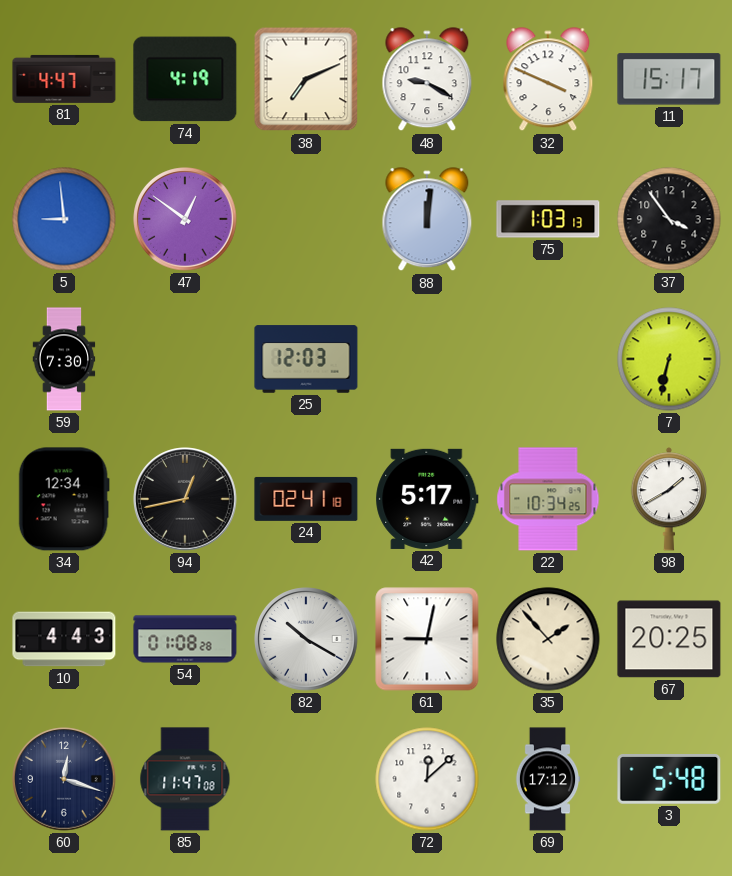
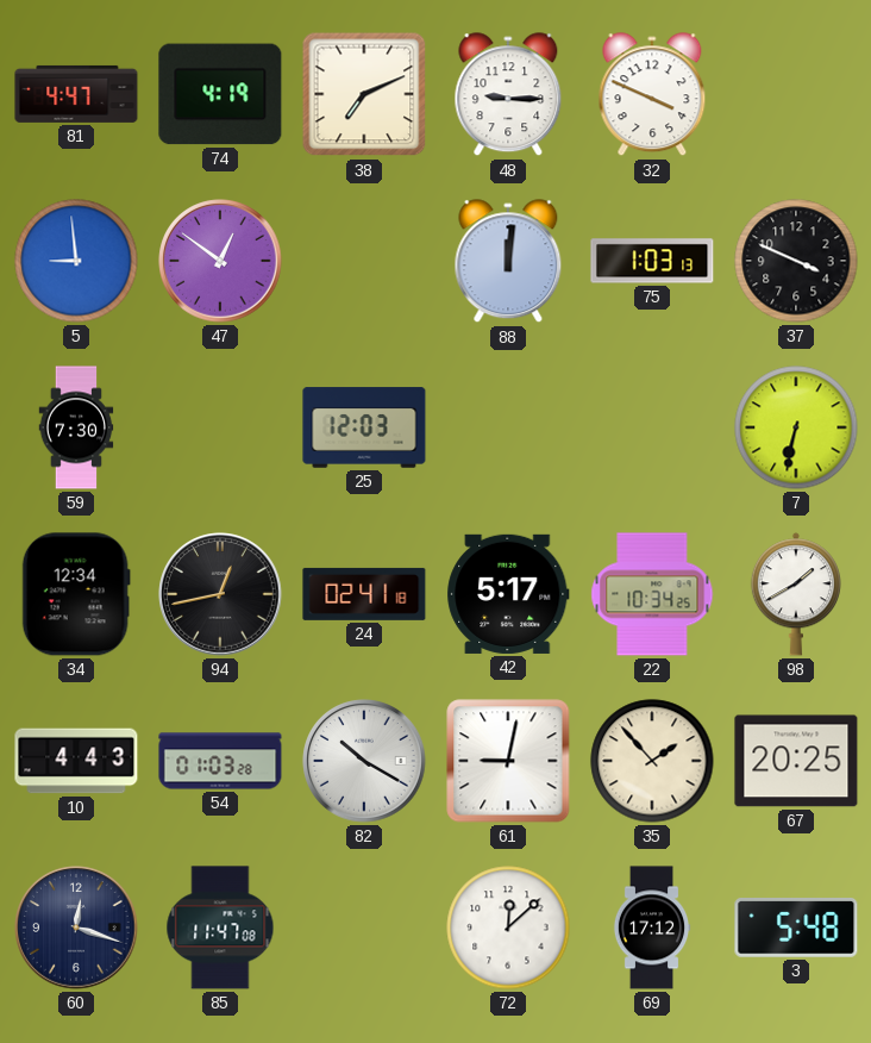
48: 9:20 -> 9:15
11: 15:17 -> none
37: 3:54 -> 3:49
54: 01:08 -> 01:03
